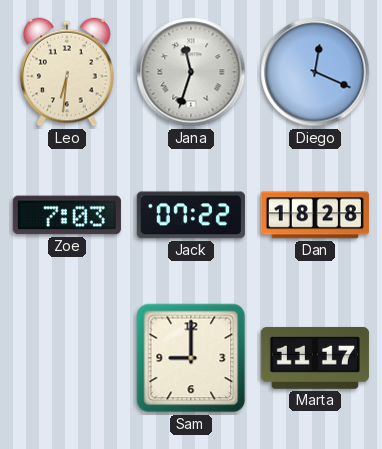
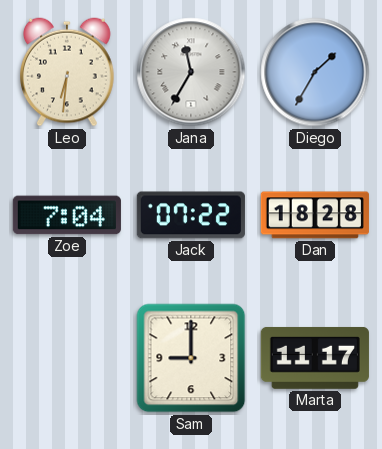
Jana: 11:33 -> 11:35
Diego: 12:19 -> 1:35
Zoe: 7:03 -> 7:04
